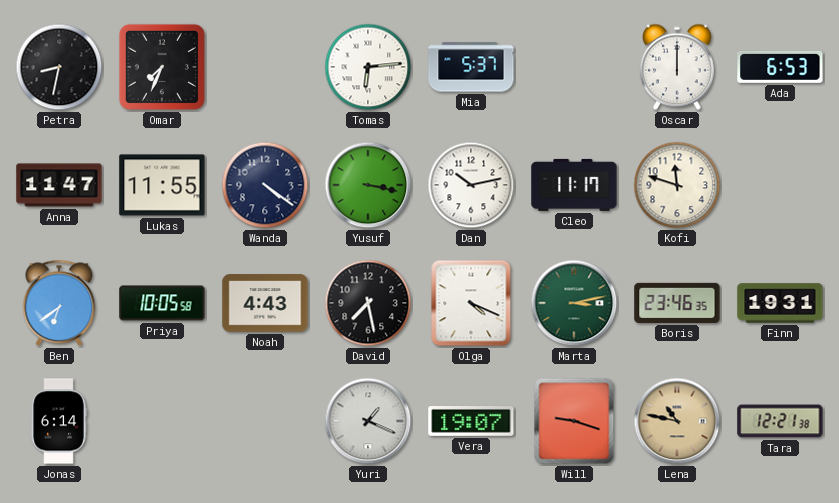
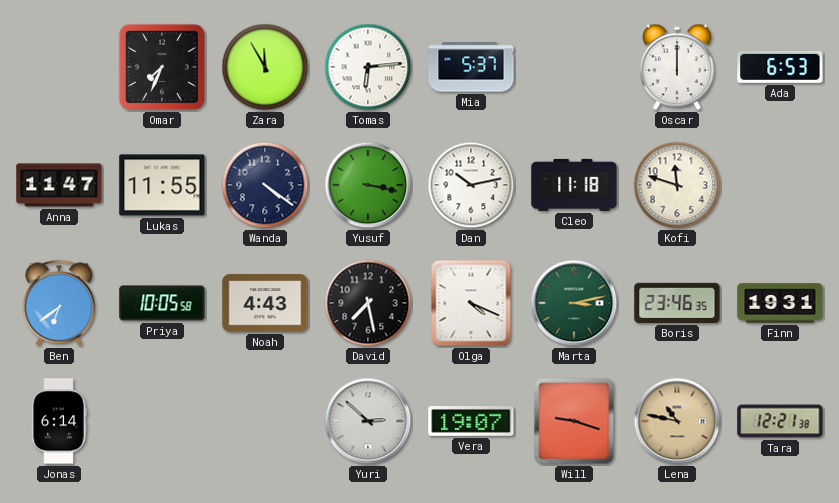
Petra: 8:32 -> none
Zara: none -> 11:55
Cleo: 11:17 -> 11:18
Yuri: 1:19 -> 2:52
